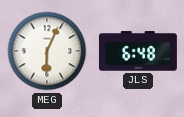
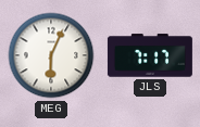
JLS: 6:48 -> 7:17
